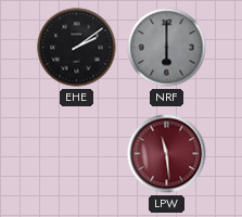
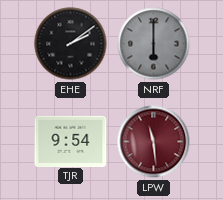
TJR: none -> 9:54
